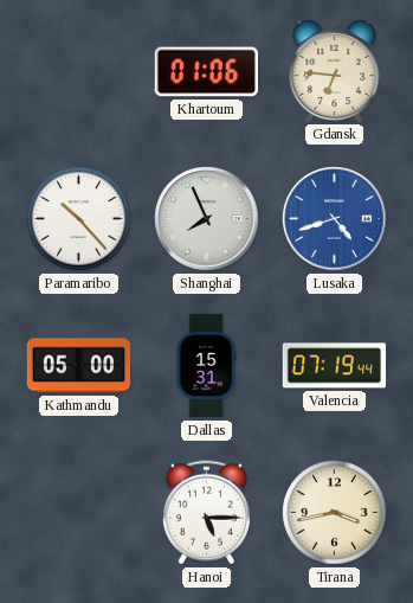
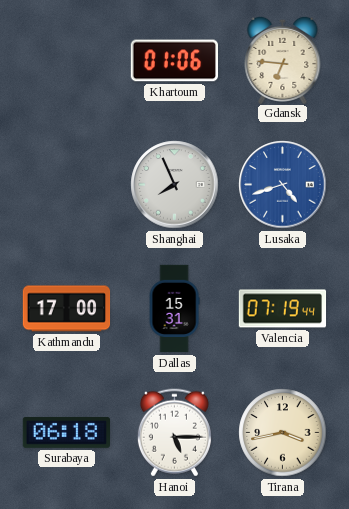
Paramaribo: 10:23 -> none
Kathmandu: 05:00 -> 17:00
Surabaya: none -> 06:18
